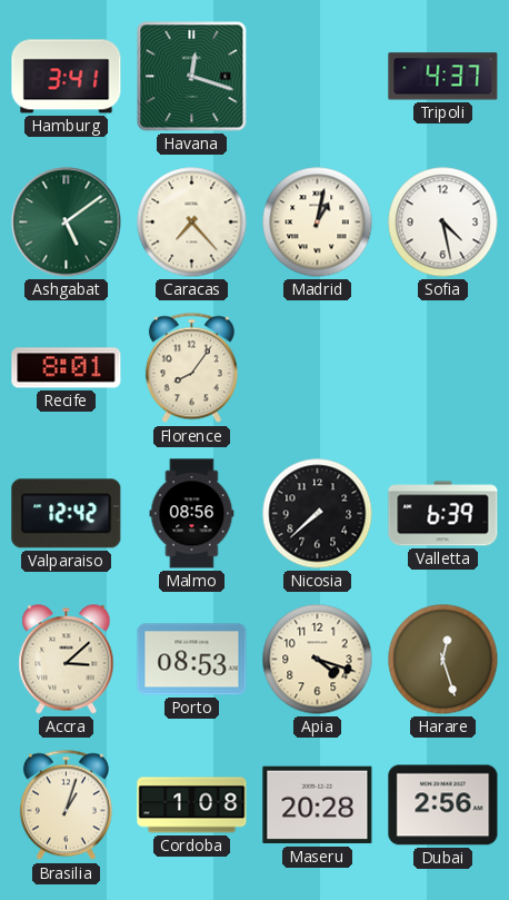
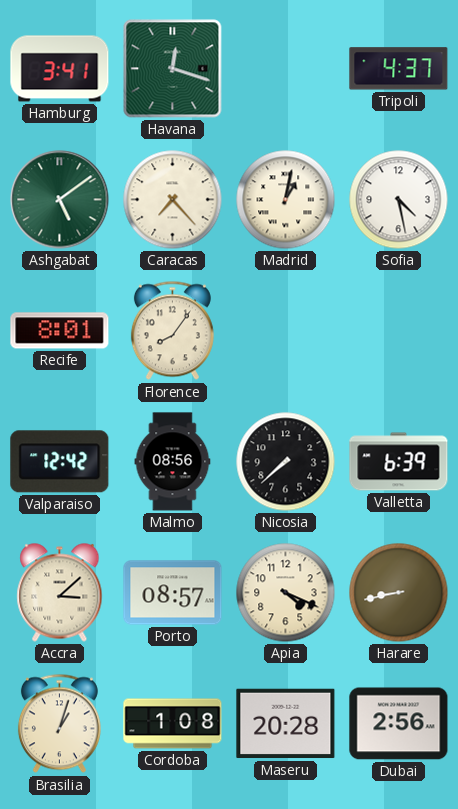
Porto: 08:53 -> 08:57
Apia: 4:18 -> 4:19
Harare: 12:27 -> 8:43
